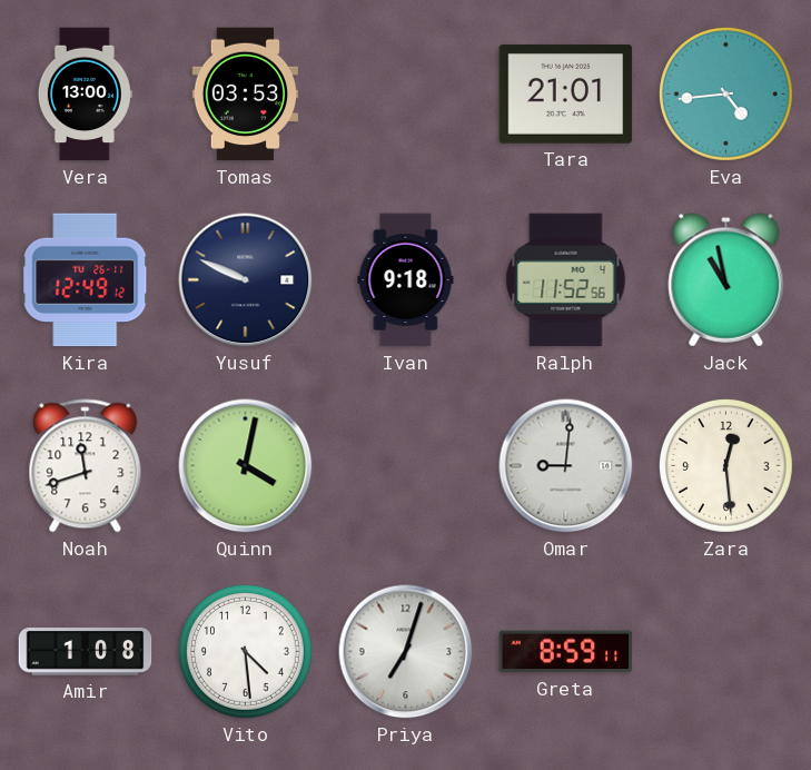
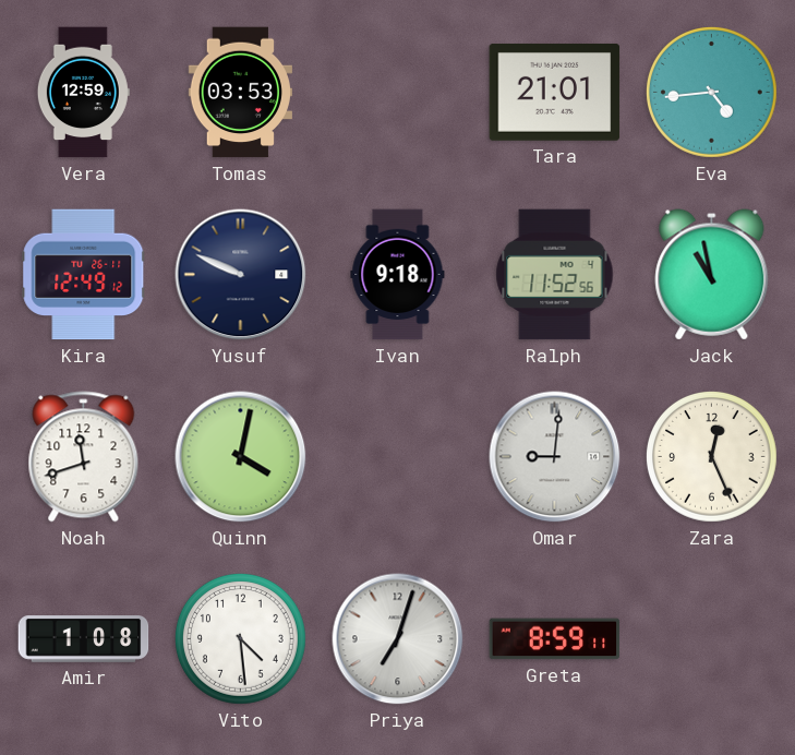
Vera: 13:00 -> 12:59
Zara: 12:29 -> 12:26
